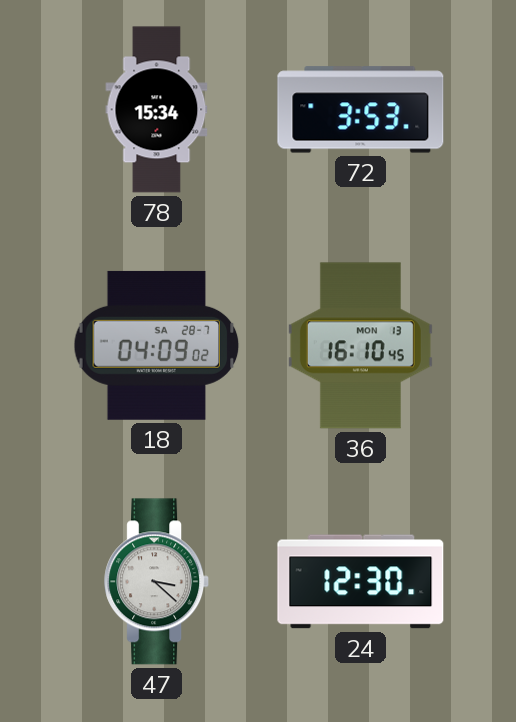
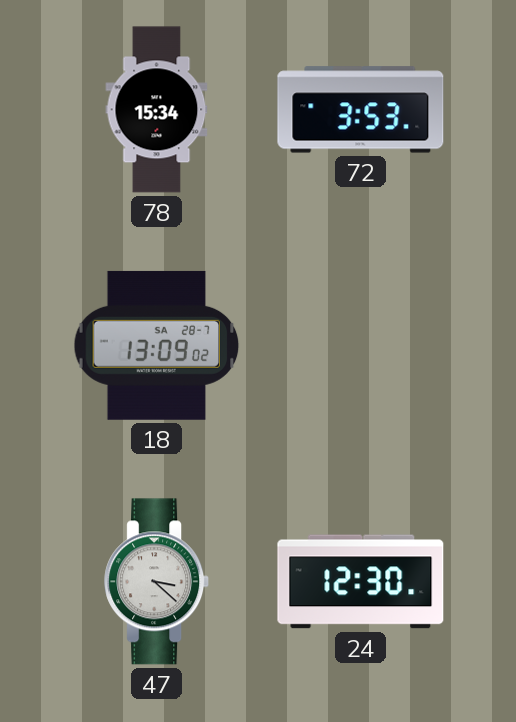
18: 04:09 -> 13:09
36: 16:10 -> none
